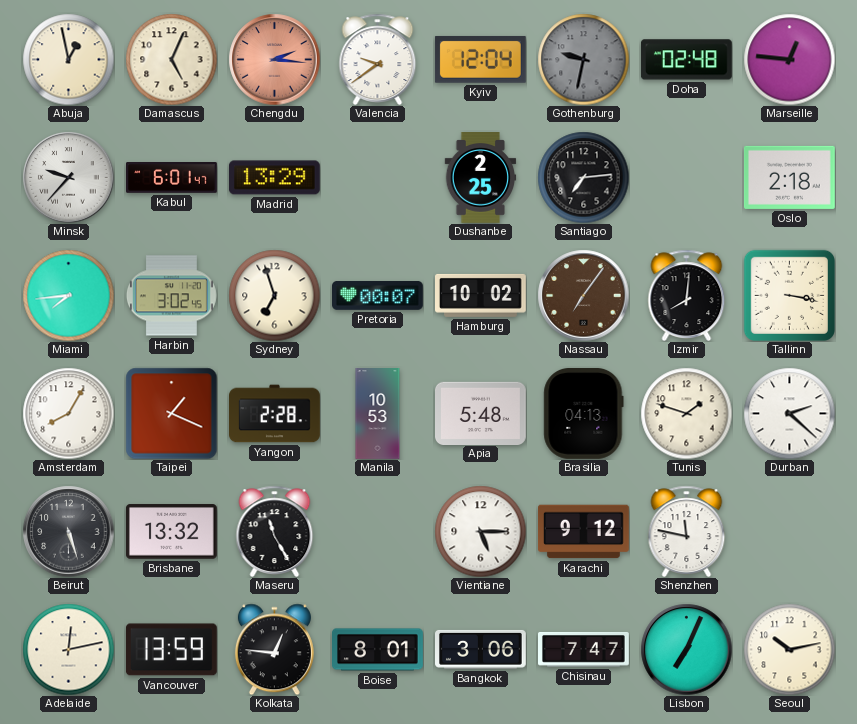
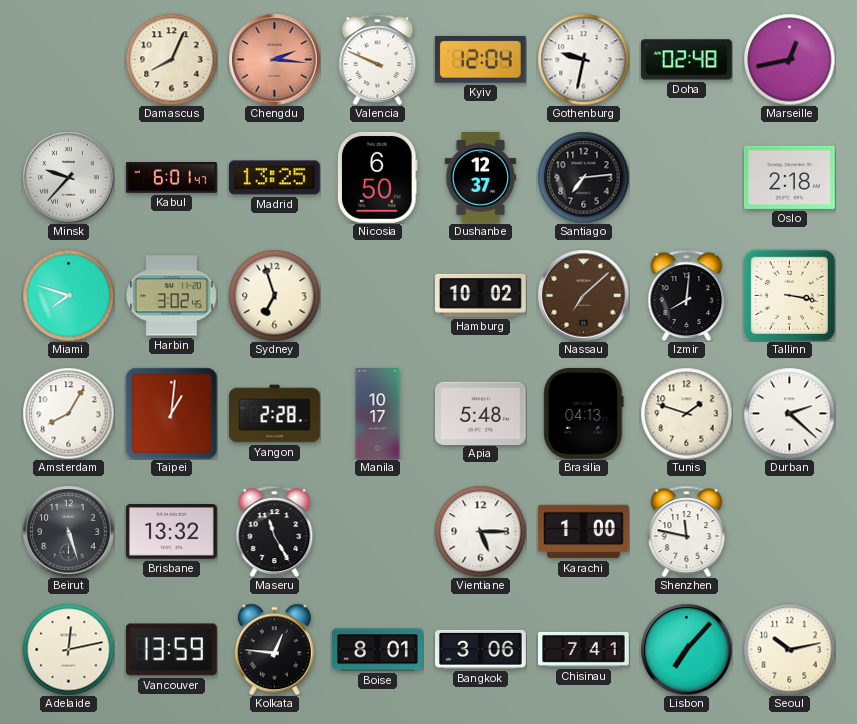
Abuja: 12:58 -> none
Damascus: 5:04 -> 8:04
Valencia: 9:39 -> 9:49
Gothenburg dial: grey -> white
Marseille: 12:46 -> 12:43
Madrid: 13:29 -> 13:25
Nicosia: none -> 6:50
Dushanbe: 2:25 -> 12:37
Miami: 7:44 -> 7:48
Pretoria: 00:07 -> none
Nassau: 7:06 -> 7:08
Taipei: 1:19 -> 1:01
Manila: 10:53 -> 10:17
Karachi: 9:12 -> 1:00
Chisinau: 7:47 -> 7:41
Lisbon: 7:04 -> 7:07
